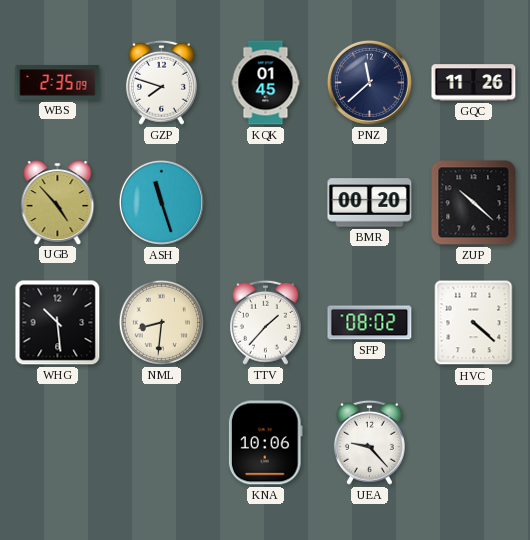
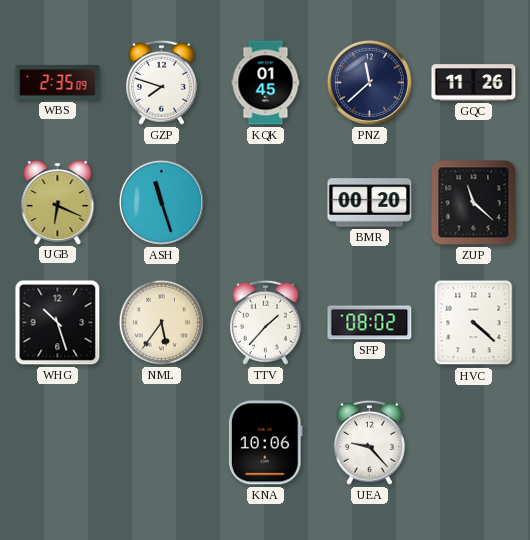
UGB: 4:53 -> 6:19
ZUP: 10:22 -> 11:22
WHG: 10:29 -> 10:27
NML: 8:31 -> 5:36
